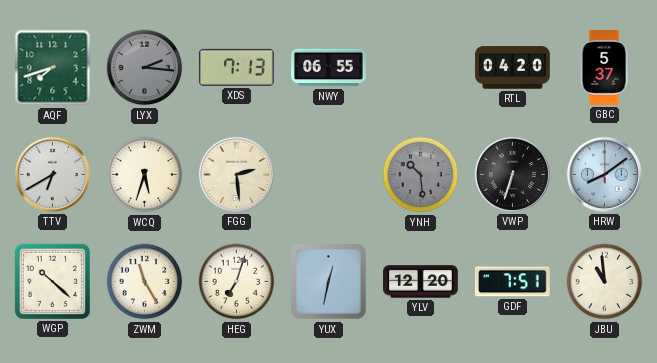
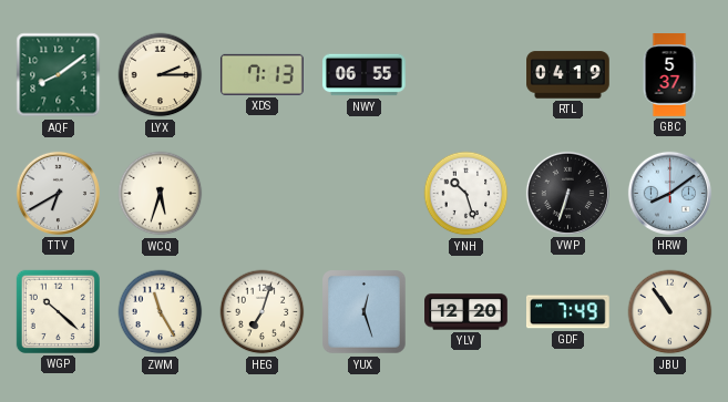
AQF: 7:42 -> 8:09
LYX: 2:16 -> 2:15
LYX dial: grey -> cream
RTL: 04:20 -> 04:19
FGG: 2:29 -> none
YNH: 10:29 -> 10:27
YNH dial: grey -> white
YUX: 12:32 -> 12:27
GDF: 7:51 -> 7:49
JBU: 10:59 -> 10:54
